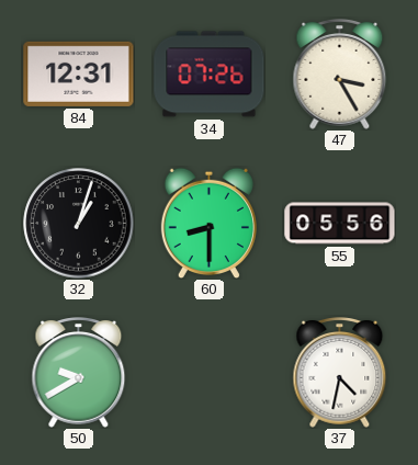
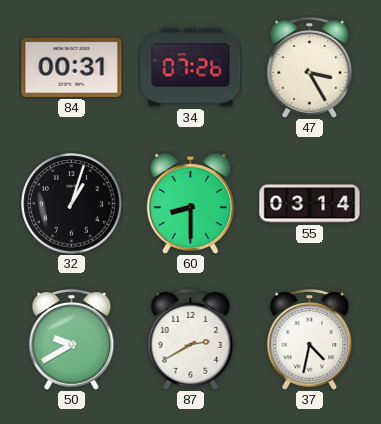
84: 12:31 -> 00:31
55: 05:56 -> 03:14
87: none -> 2:40
